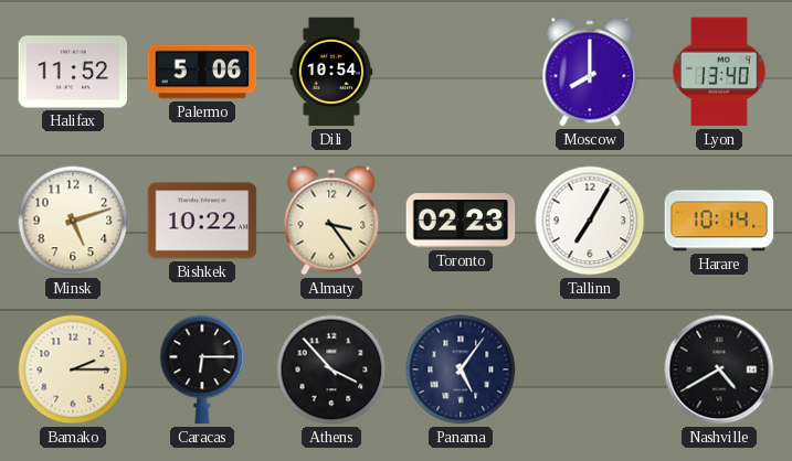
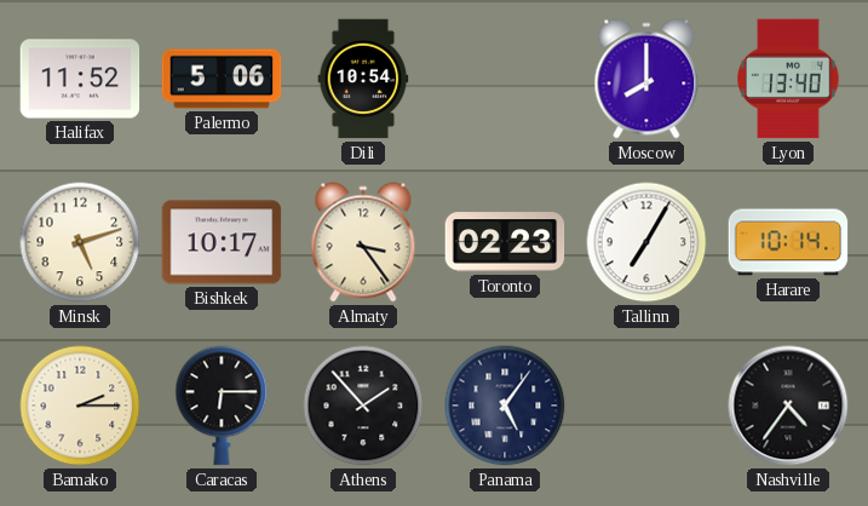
Bishkek: 10:22 -> 10:17
Athens: 3:53 -> 1:53
Nashville: 4:40 -> 4:36
